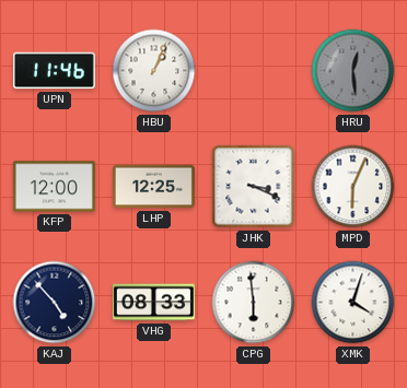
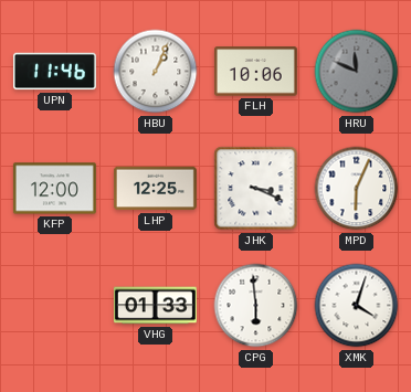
FLH: none -> 10:06
HRU: 12:29 -> 11:49
KAJ: 4:53 -> none
VHG: 08:33 -> 01:33
